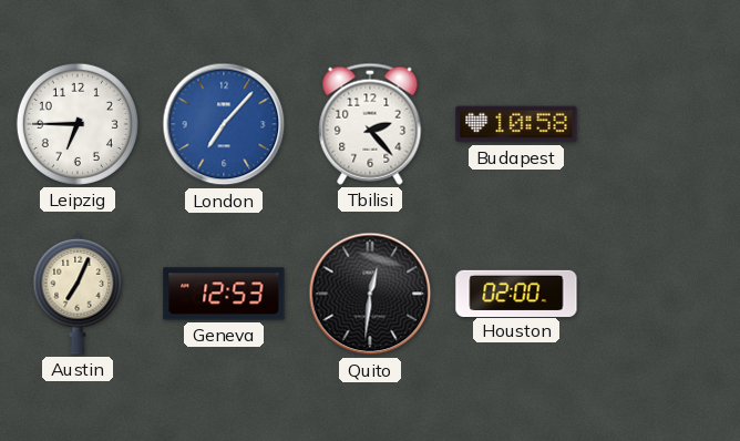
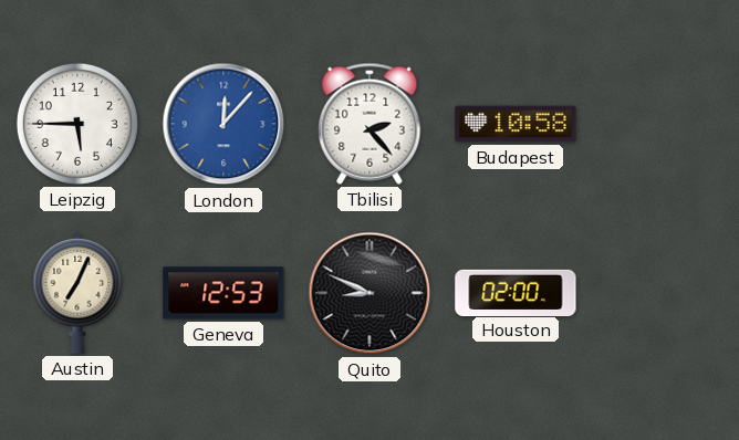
Leipzig: 6:45 -> 5:45
London: 7:07 -> 12:07
Quito: 12:31 -> 8:49
